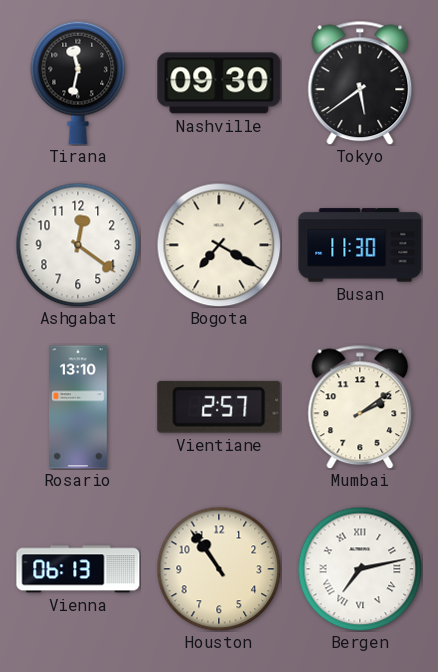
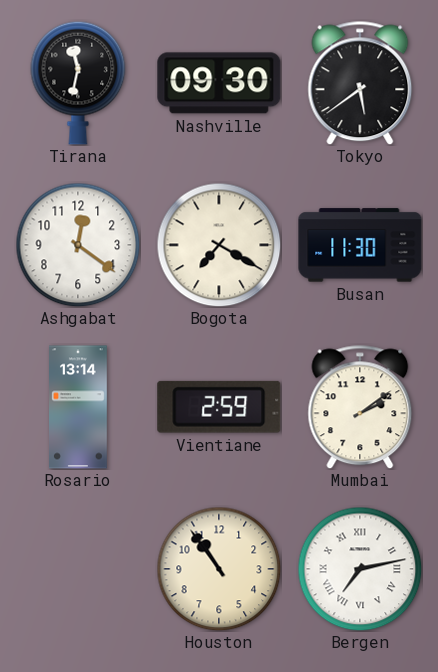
Rosario: 13:10 -> 13:14
Vientiane: 2:57 -> 2:59
Vienna: 06:13 -> none
